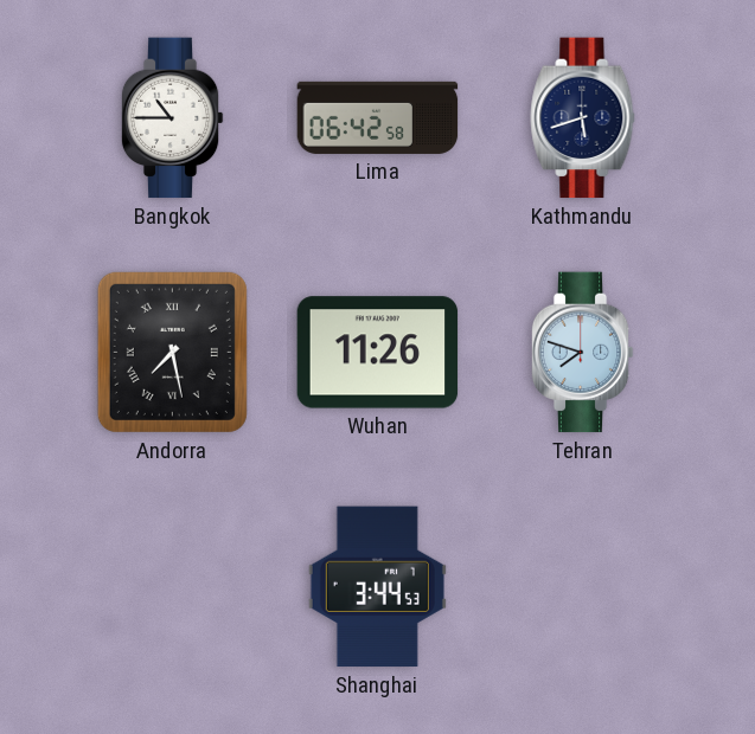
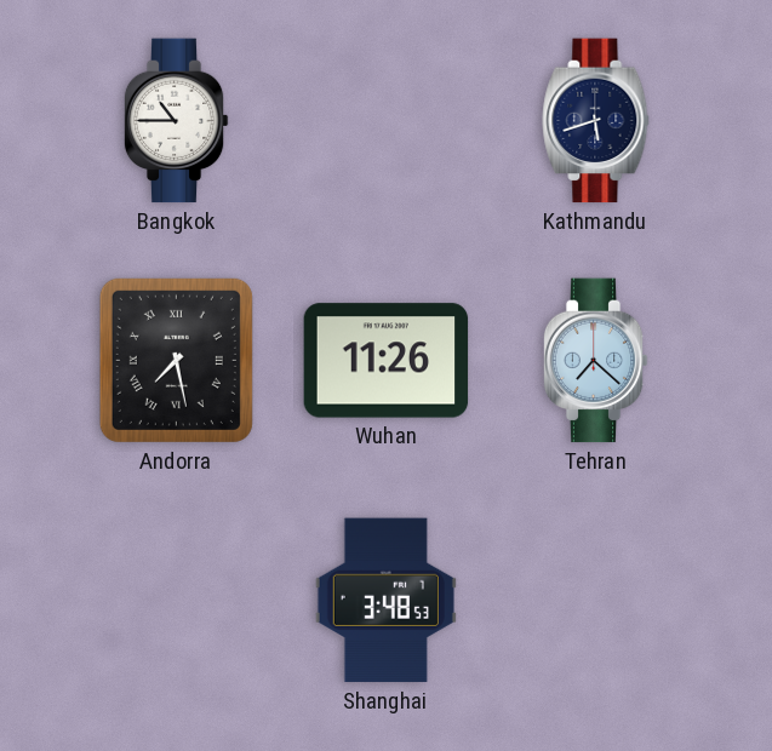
Lima: 06:42 -> none
Tehran: 7:48 -> 7:22
Shanghai: 3:44 -> 3:48
